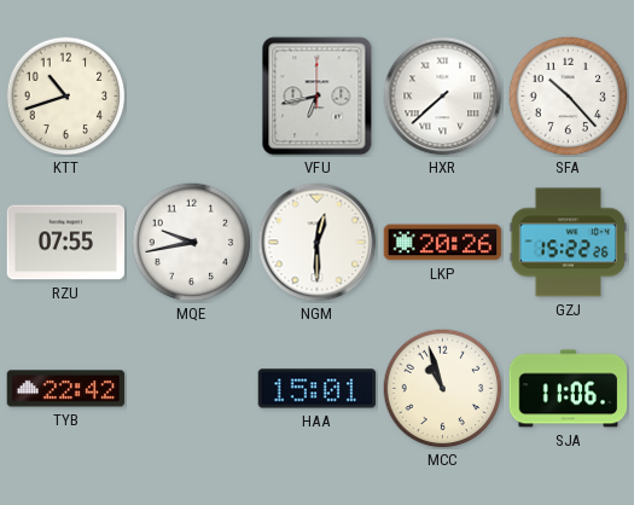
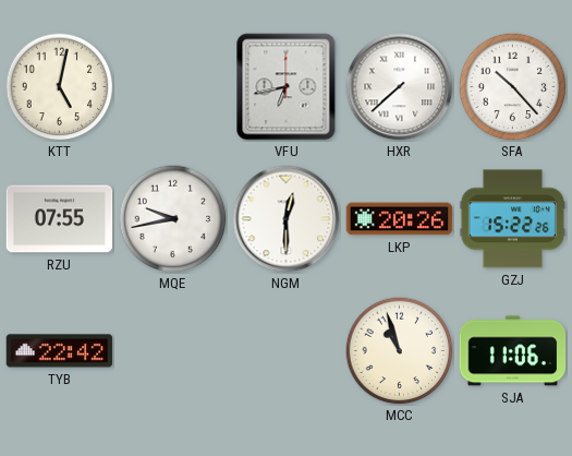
KTT: 10:42 -> 5:02
HAA: 15:01 -> none
